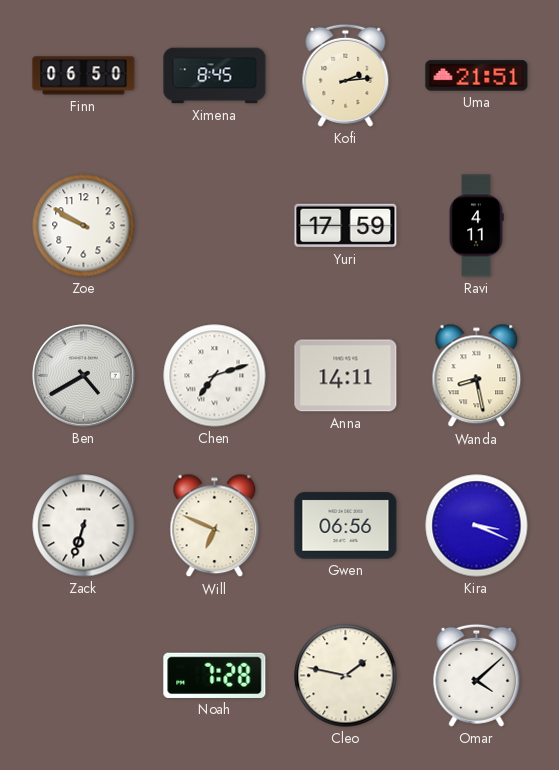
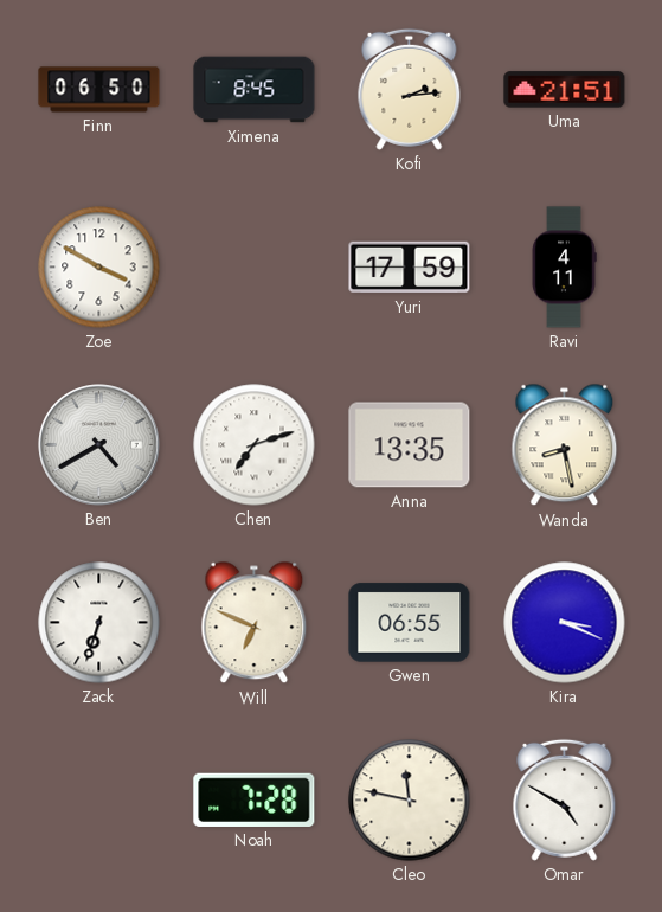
Zoe: 9:50 -> 3:50
Anna: 14:11 -> 13:35
Gwen: 06:56 -> 06:55
Cleo: 1:47 -> 11:47
Omar: 4:08 -> 4:50
